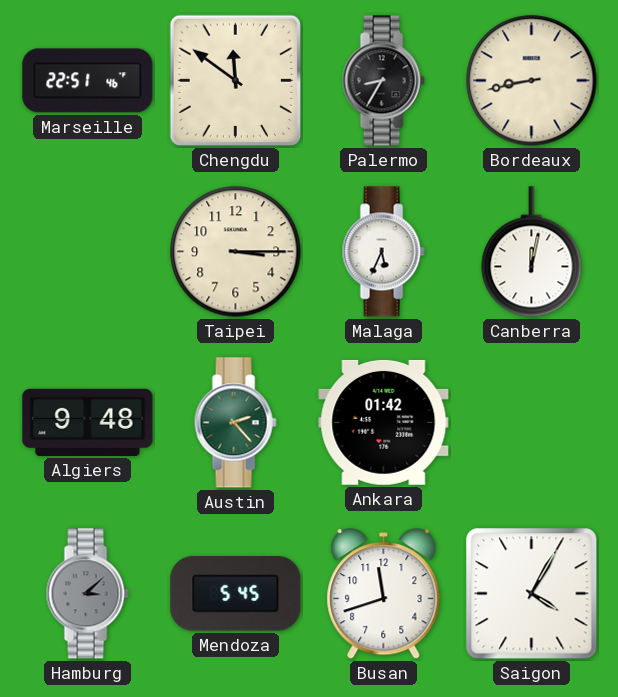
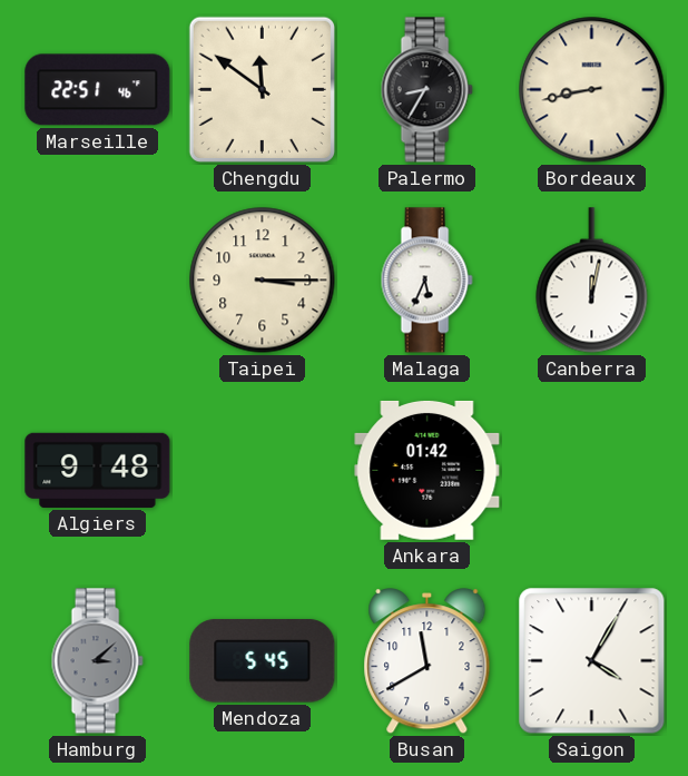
Austin: 2:23 -> none
Busan: 11:42 -> 11:40
